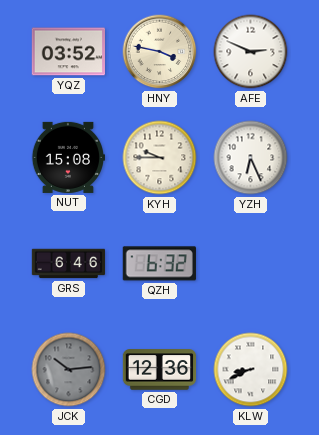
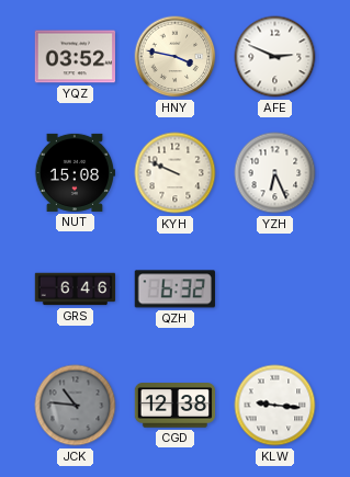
KYH: 9:45 -> 9:49
JCK: 10:14 -> 10:46
CGD: 12:36 -> 12:38
KLW: 8:41 -> 9:16
